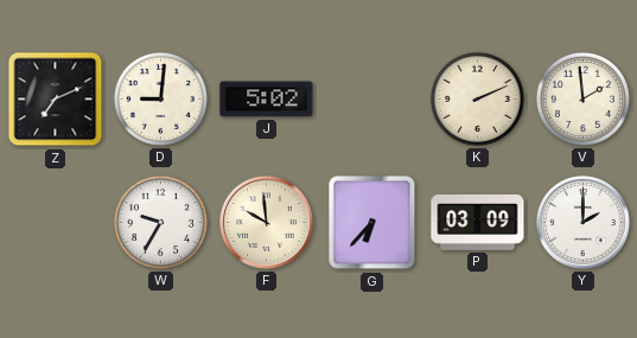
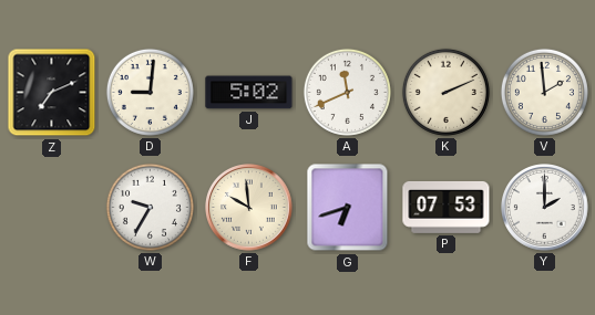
A: none -> 11:41
G: 6:37 -> 6:42
P: 03:09 -> 07:53
